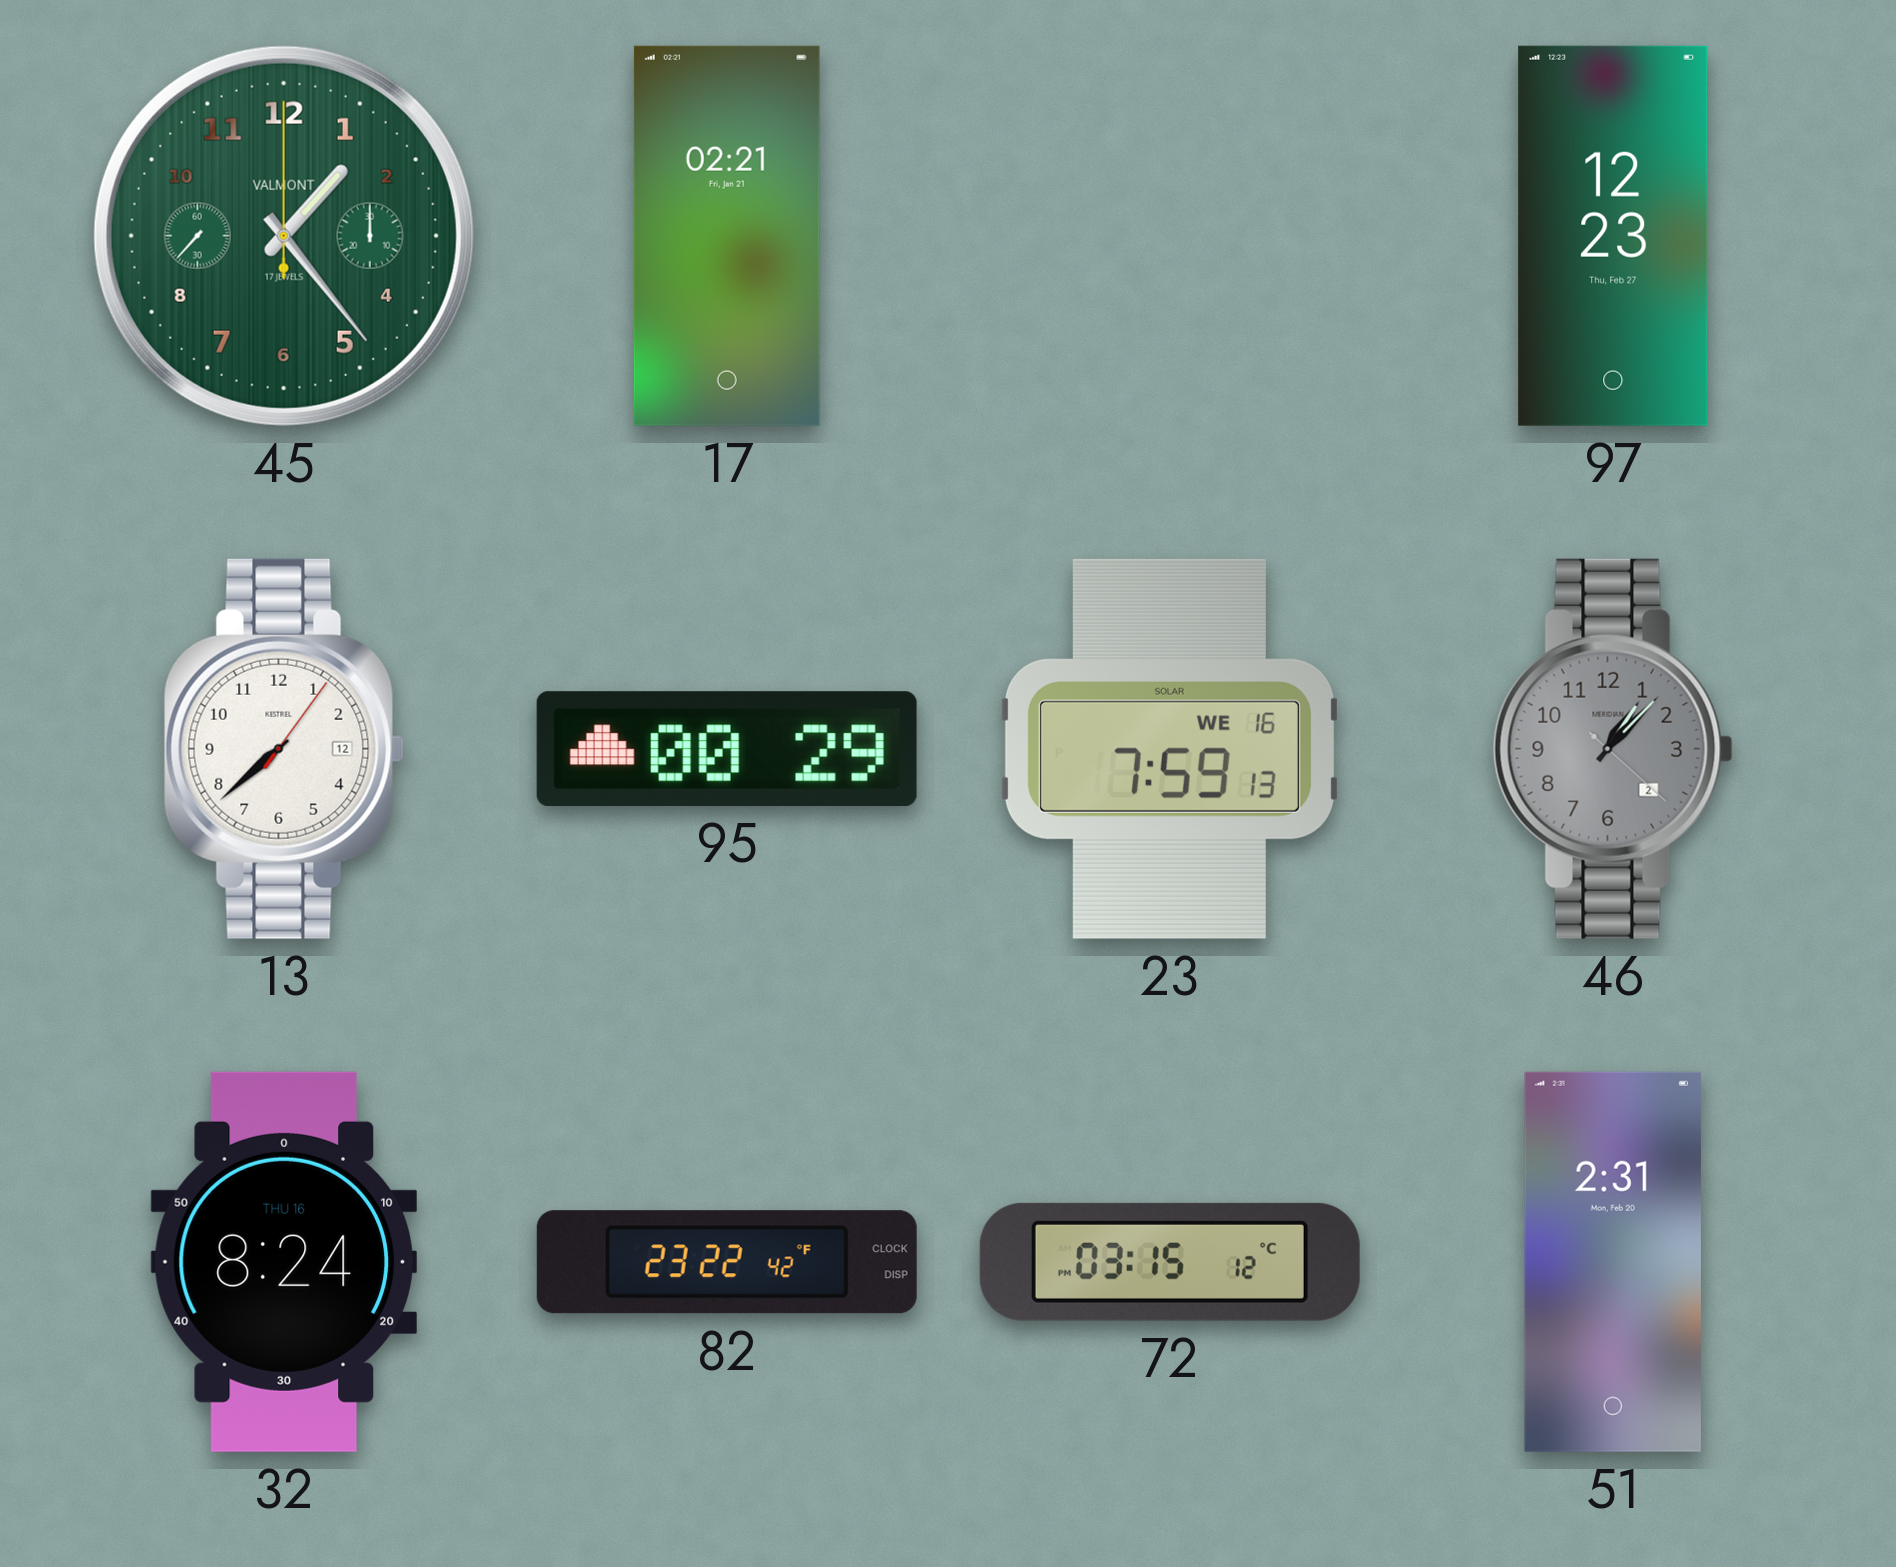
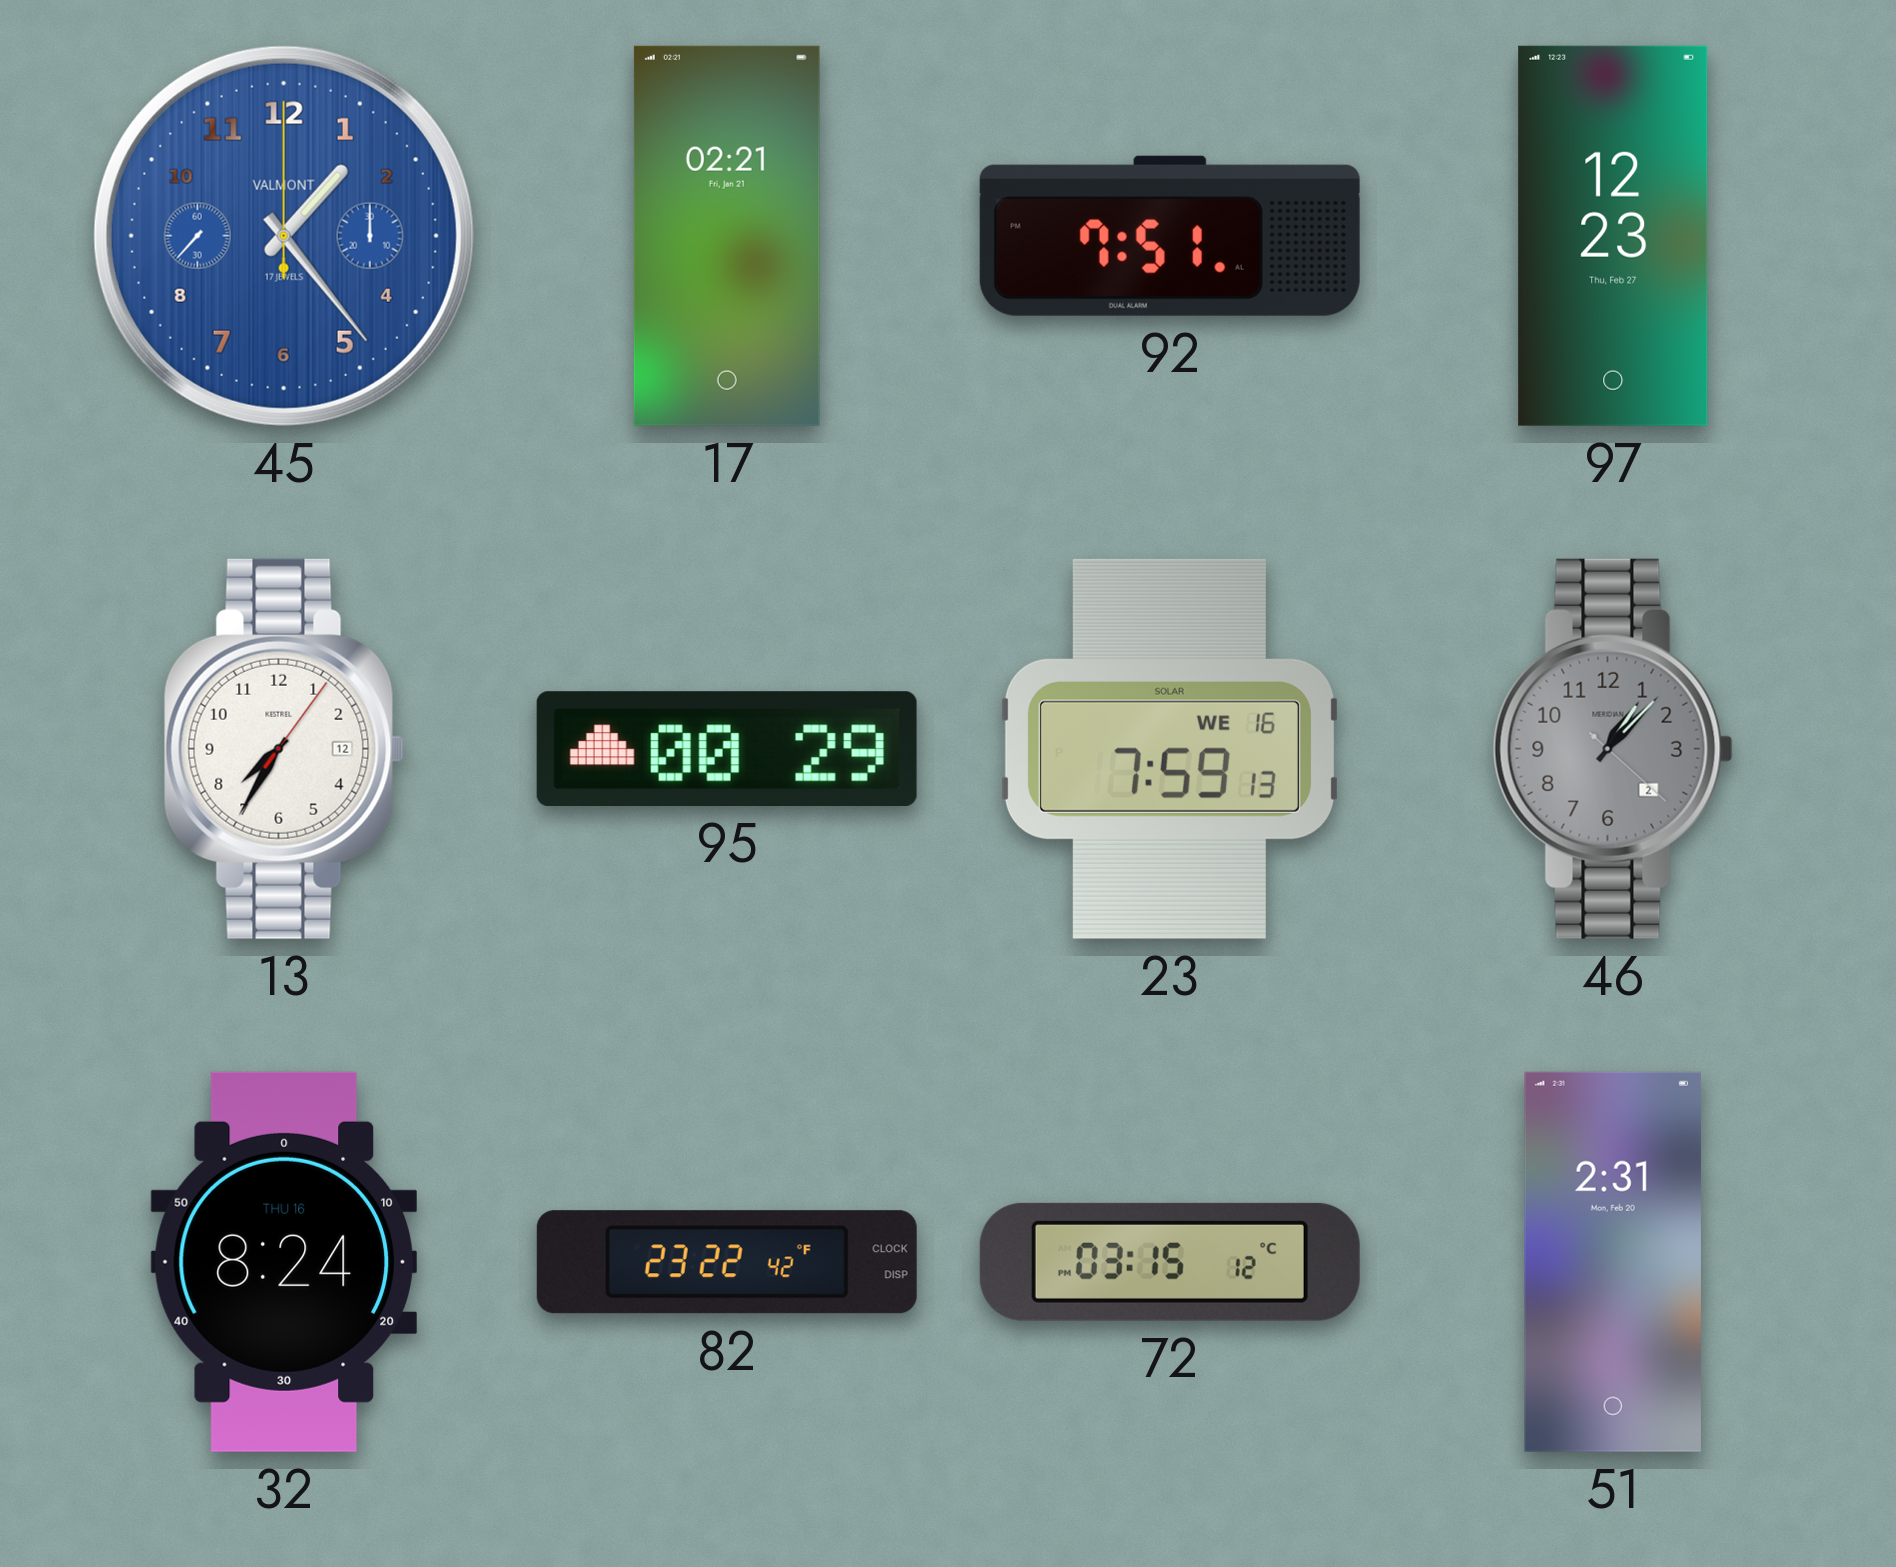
45 dial: green -> blue
92: none -> 7:51
13: 7:38 -> 7:35
